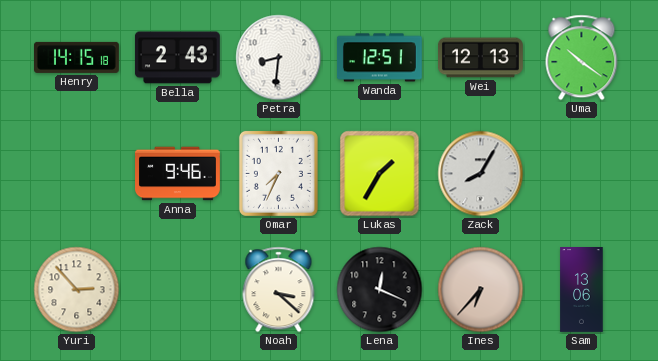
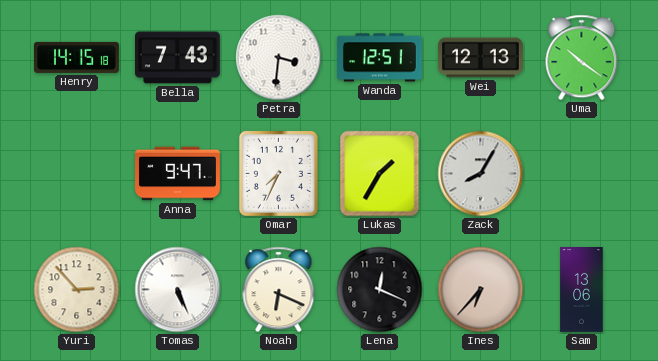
Bella: 2:43 -> 7:43
Petra: 8:31 -> 3:31
Anna: 9:46 -> 9:47
Tomas: none -> 5:26
Noah: 3:22 -> 6:19
